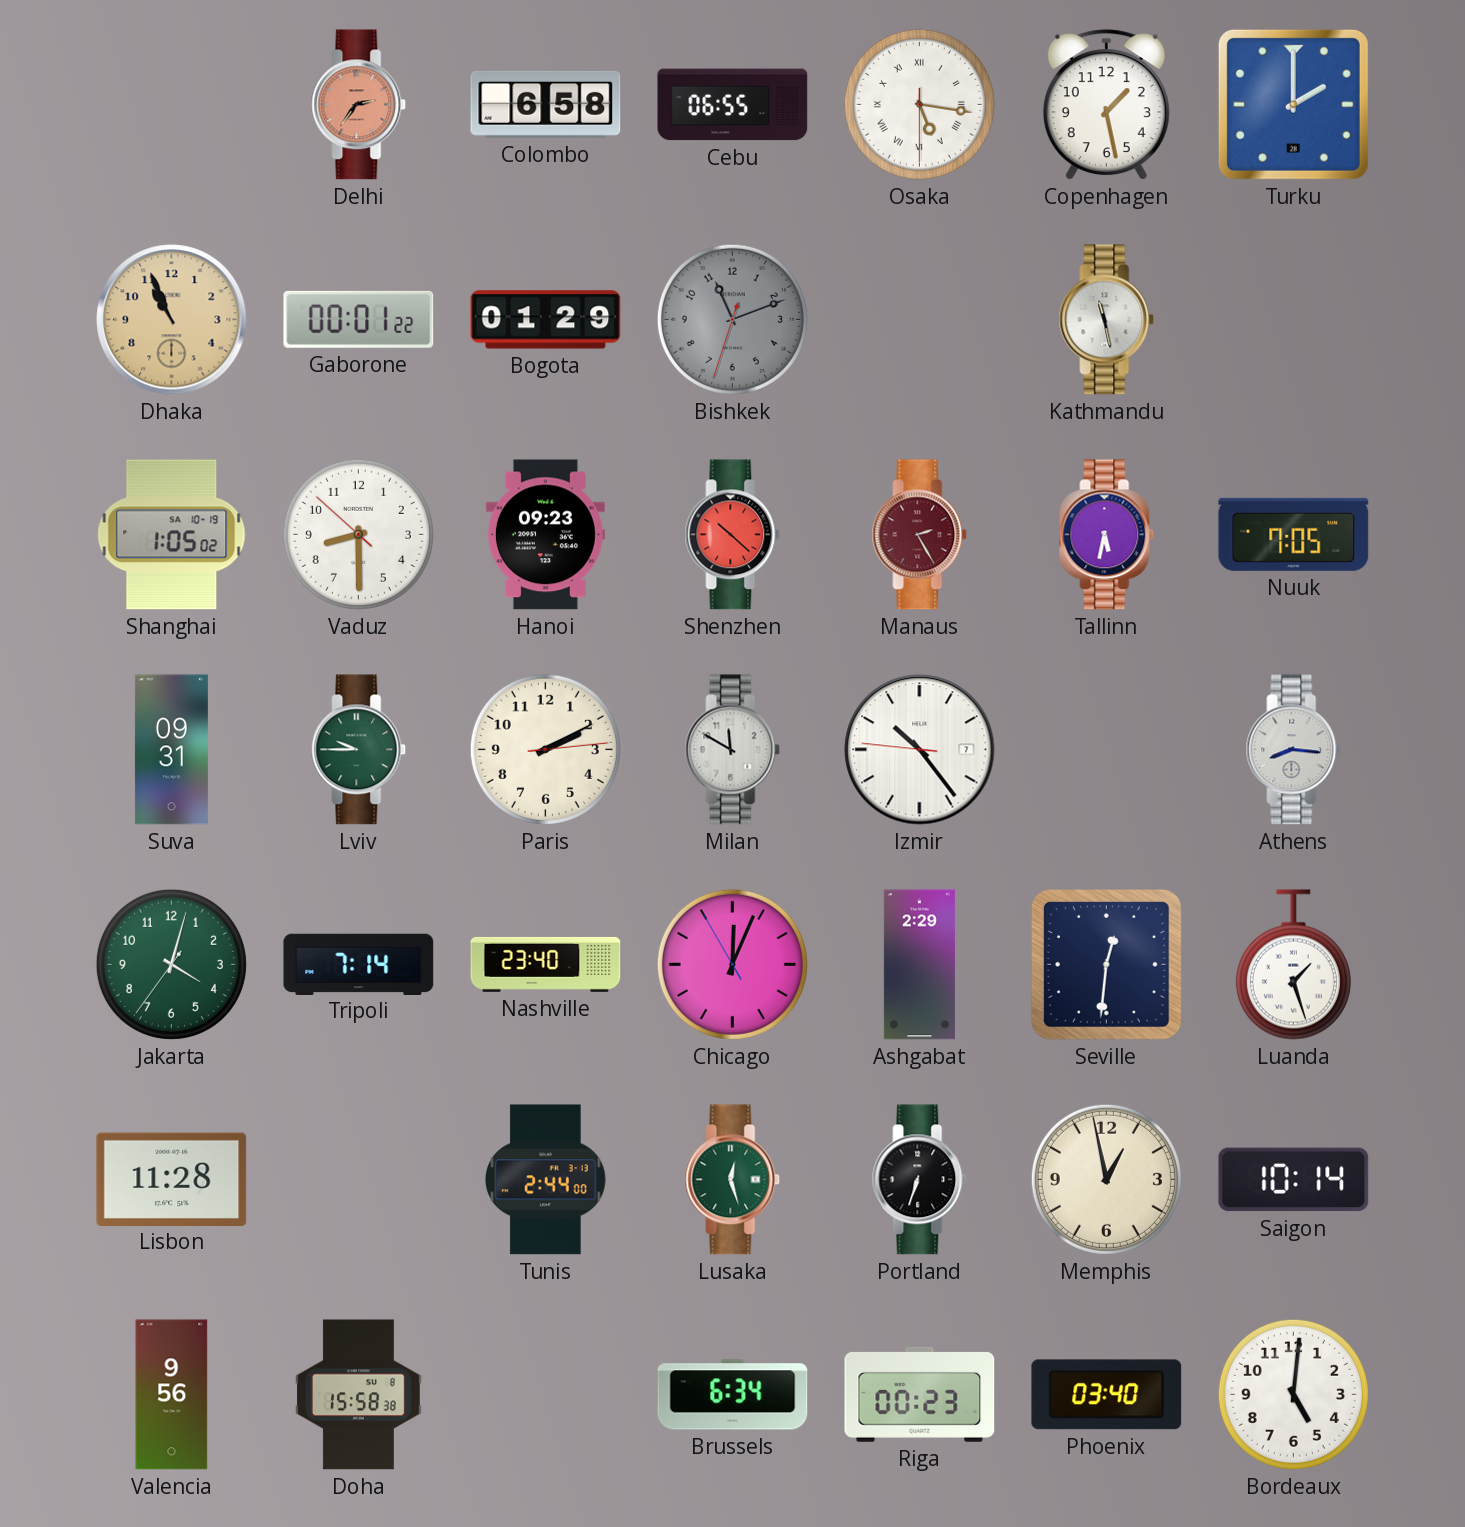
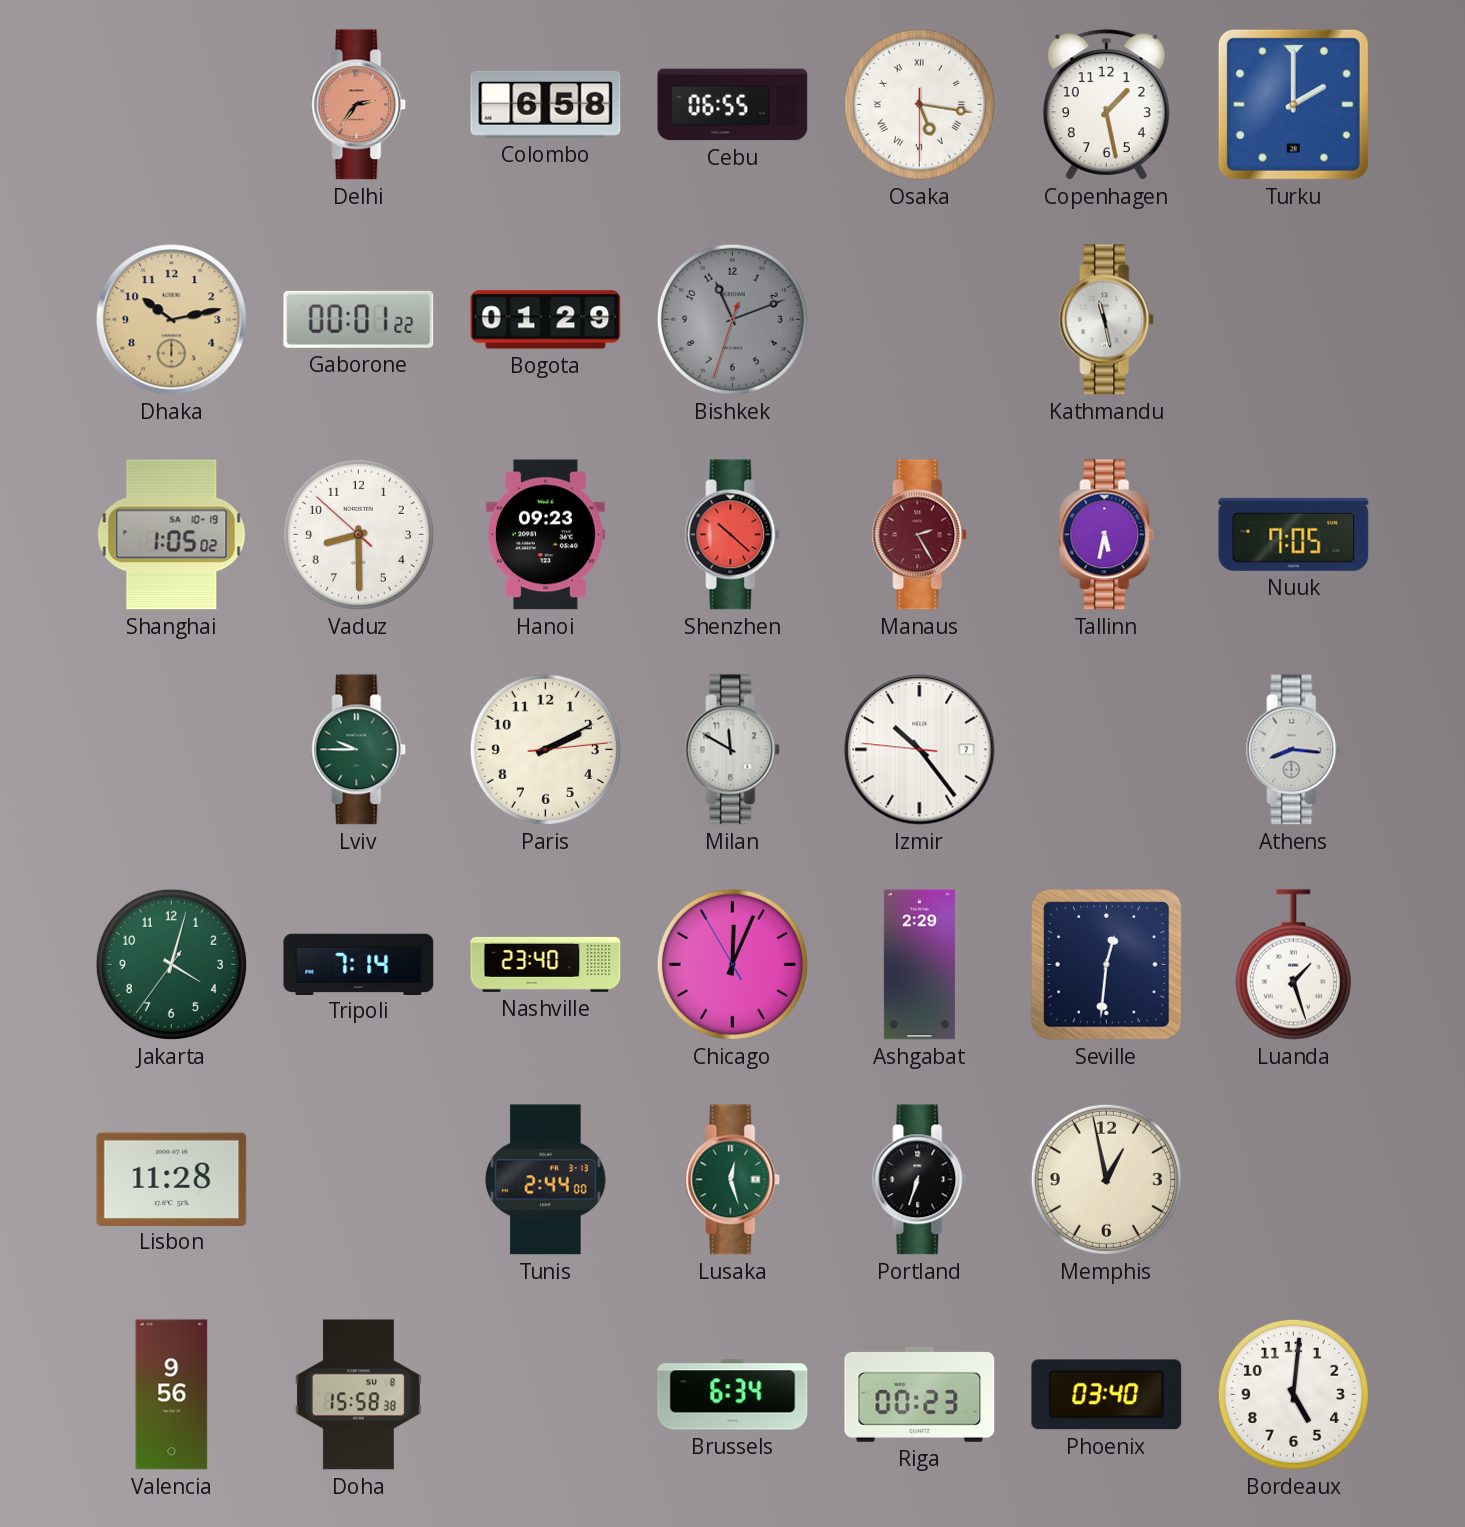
Dhaka: 10:56 -> 10:13
Suva: 09:31 -> none
Saigon: 10:14 -> none
